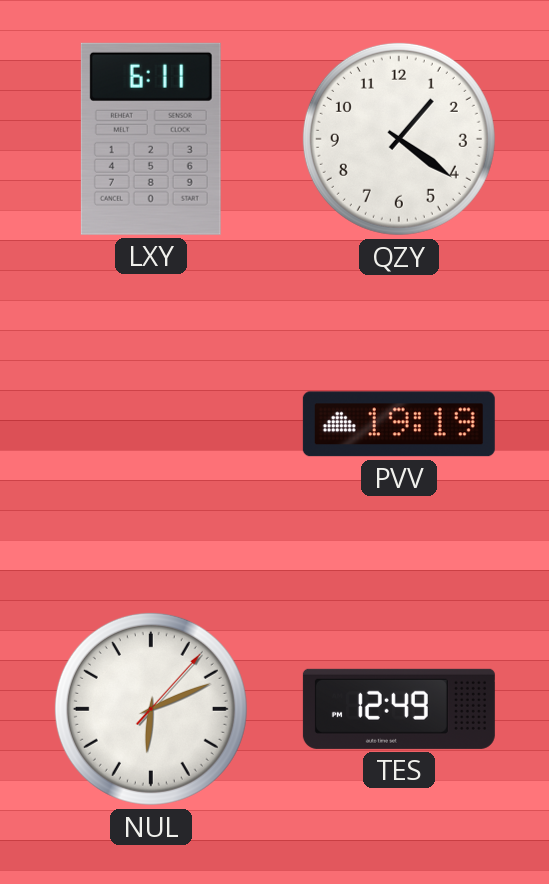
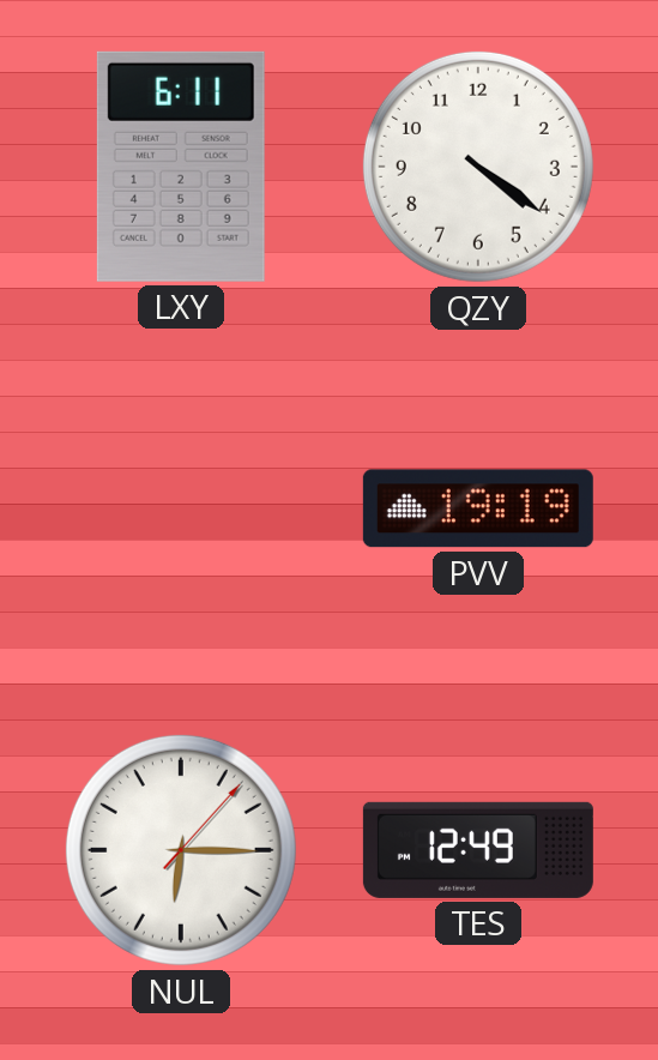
QZY: 1:21 -> 4:21
NUL: 6:11 -> 6:15
